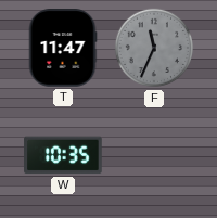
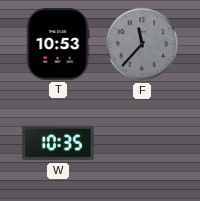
T: 11:47 -> 10:53
F: 11:34 -> 11:37
